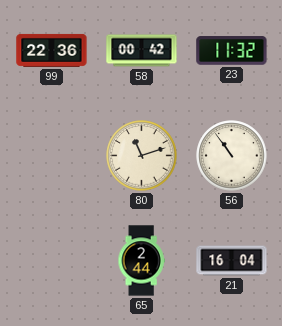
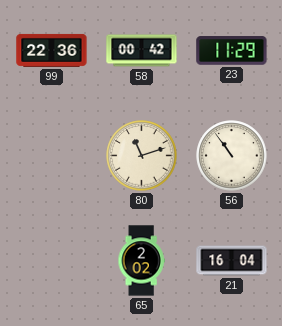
23: 11:32 -> 11:29
65: 2:44 -> 2:02
